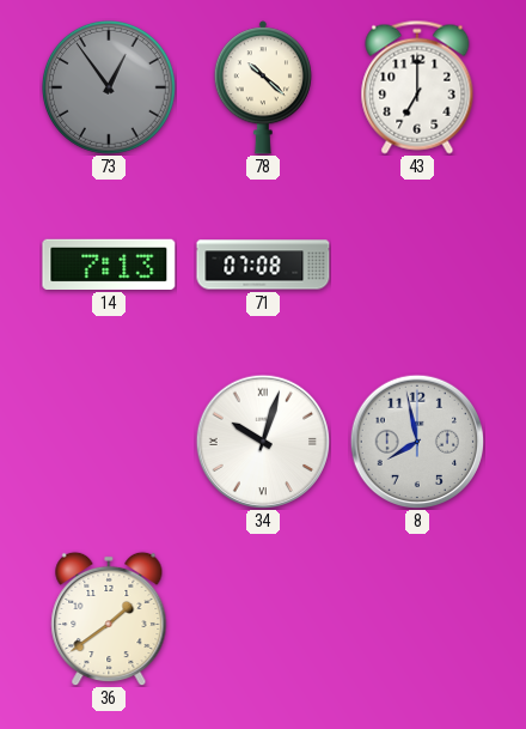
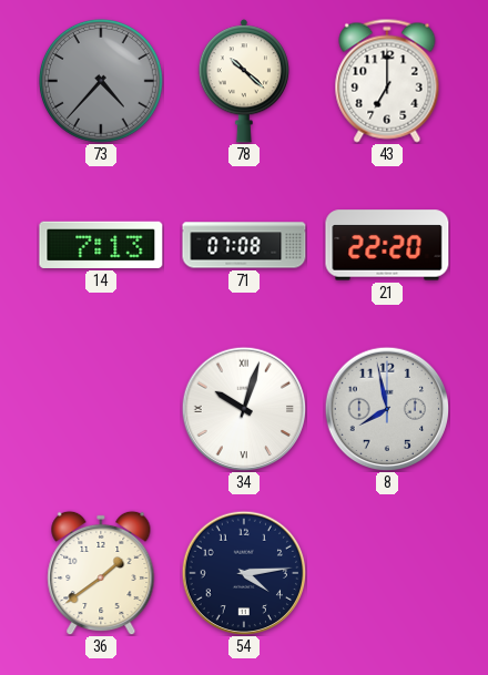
73: 12:54 -> 4:37
21: none -> 22:20
54: none -> 4:14
